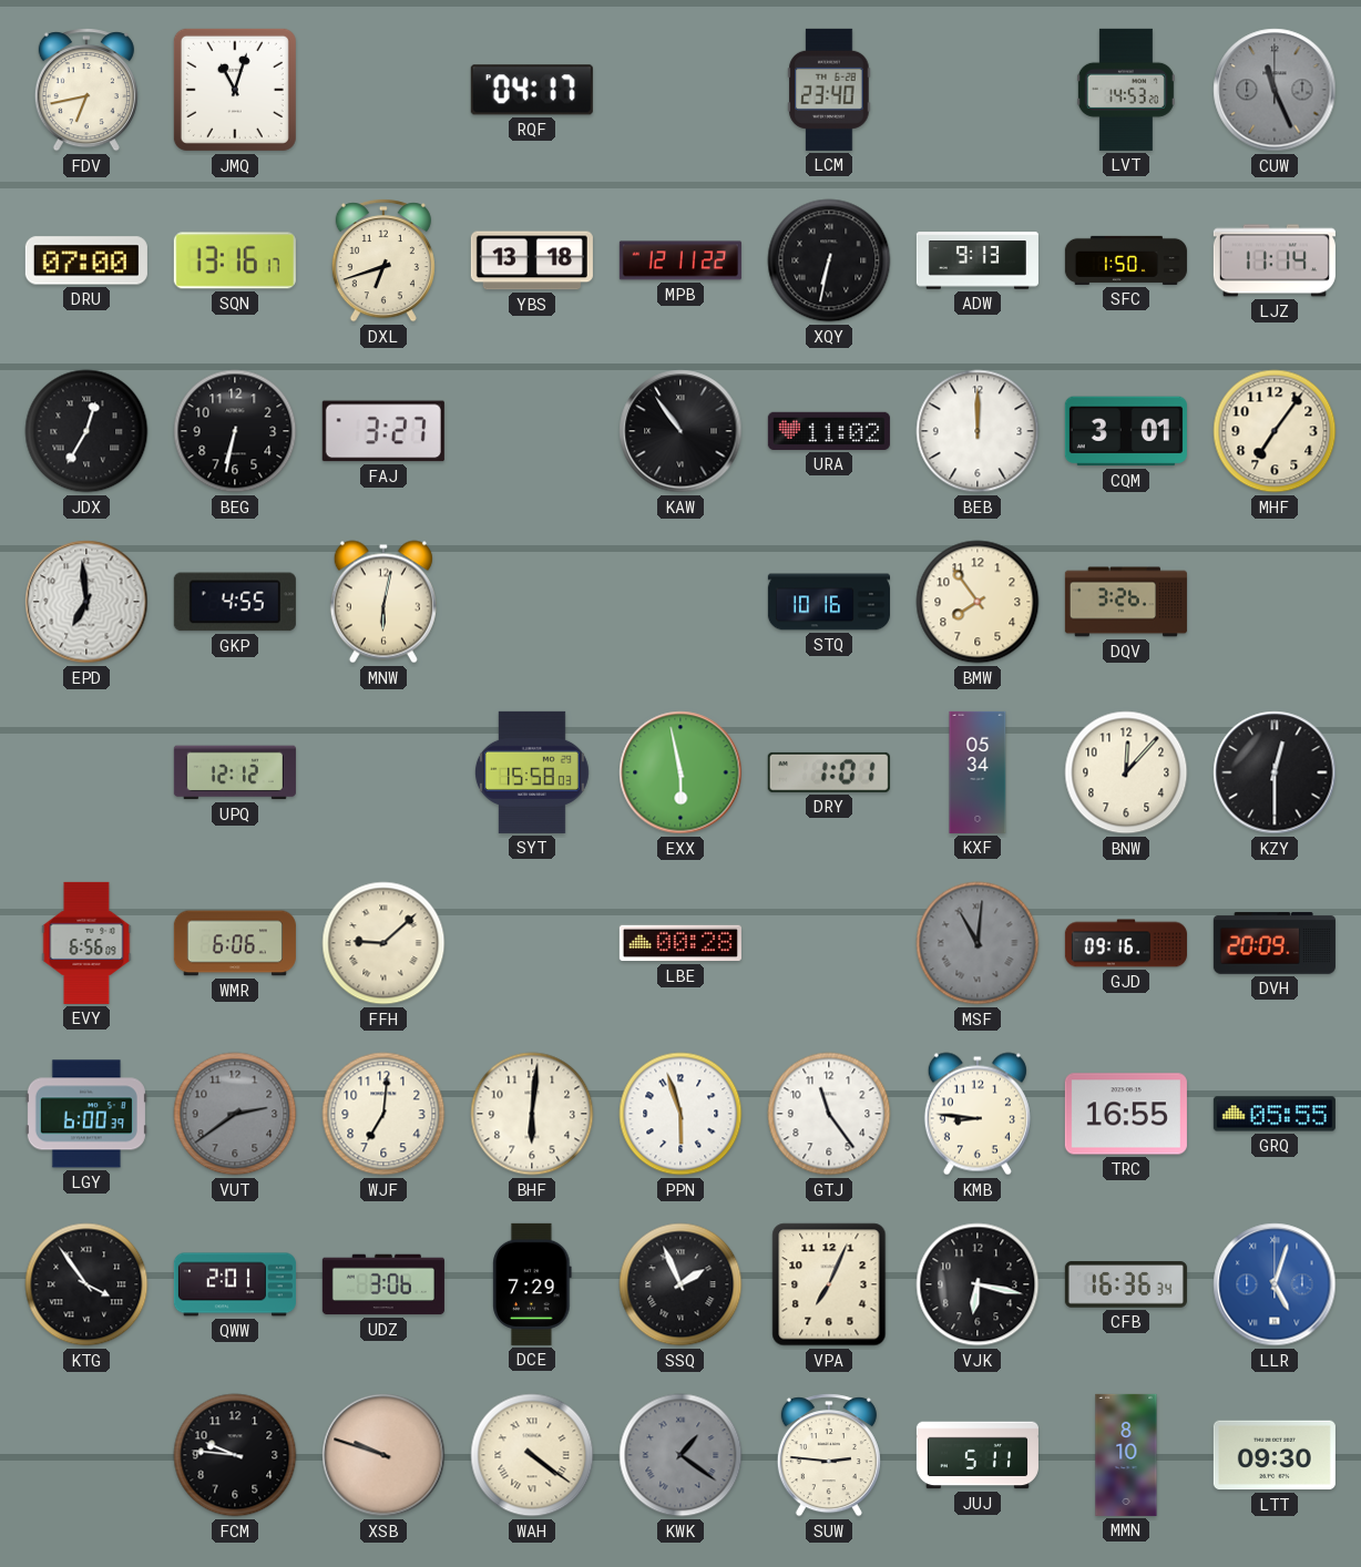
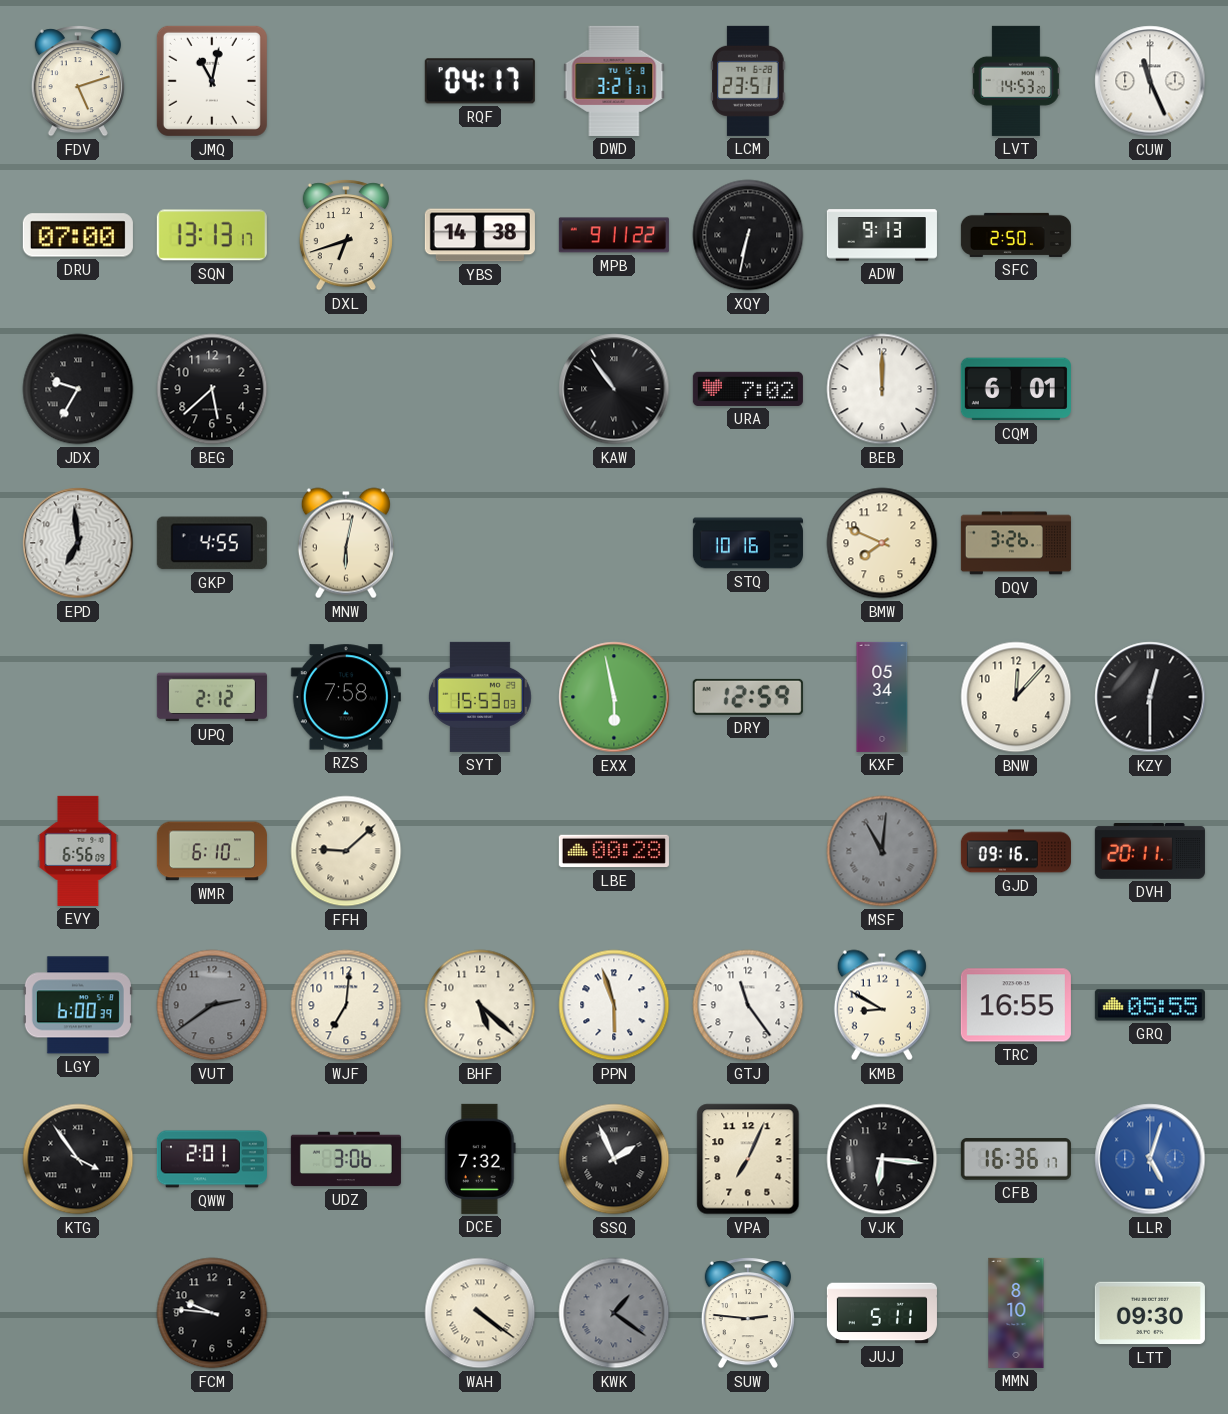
FDV: 6:43 -> 5:12
JMQ: 11:03 -> 11:02
DWD: none -> 3:21
LCM: 23:40 -> 23:51
CUW dial: grey -> white
SQN: 13:16 -> 13:13
YBS: 13:18 -> 14:38
MPB: 12:11 -> 9:11
SFC: 1:50 -> 2:50
LJZ: 11:14 -> none
JDX: 12:35 -> 9:35
BEG: 6:32 -> 5:38
FAJ: 3:27 -> none
URA: 11:02 -> 7:02
CQM: 3:01 -> 6:01
MHF: 7:06 -> none
BMW: 7:54 -> 7:49
UPQ: 12:12 -> 2:12
RZS: none -> 7:58
SYT: 15:58 -> 15:53
DRY: 1:01 -> 12:59
WMR: 6:06 -> 6:10
DVH: 20:09 -> 20:11
BHF: 6:01 -> 5:22
KMB: 8:46 -> 8:50
DCE: 7:29 -> 7:32
VJK: 6:17 -> 6:16
CFB: 16:36:34 -> 16:36:17
XSB: 9:48 -> none
